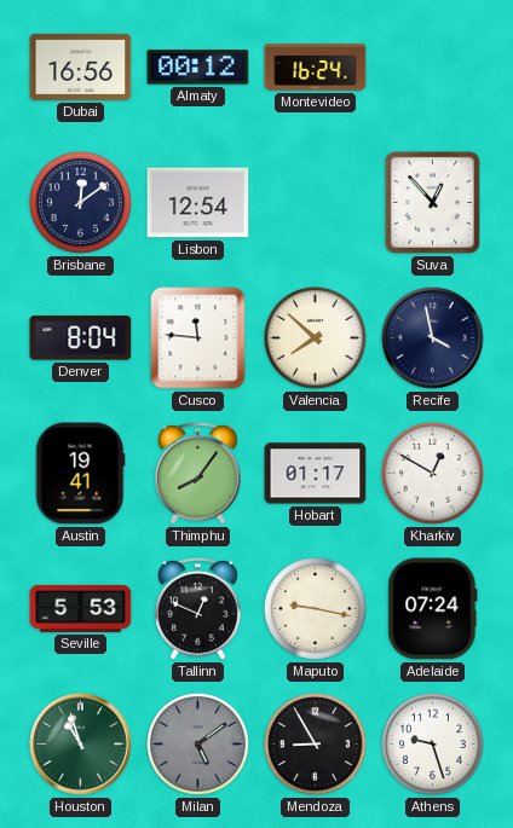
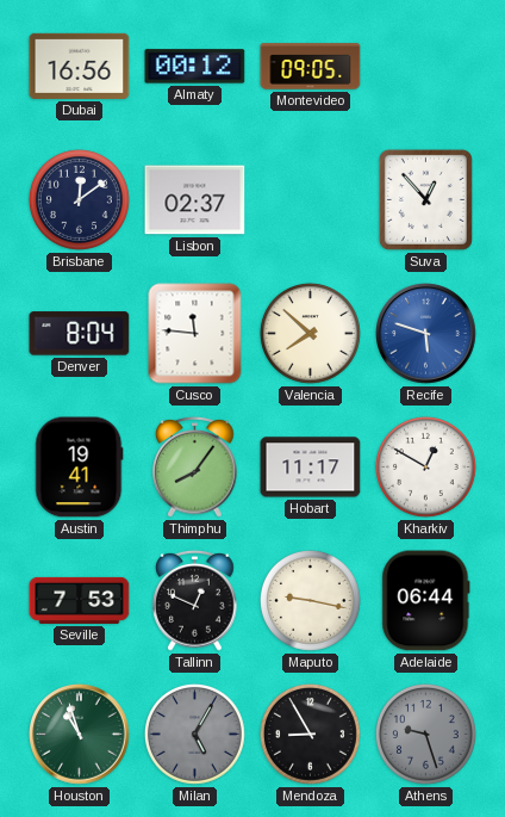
Montevideo: 16:24 -> 09:05
Lisbon: 12:54 -> 02:37
Recife: 3:58 -> 5:48
Recife dial: navy -> blue
Hobart: 01:17 -> 11:17
Seville: 5:53 -> 7:53
Adelaide: 07:24 -> 06:44
Milan: 5:09 -> 5:05
Athens dial: white -> grey
